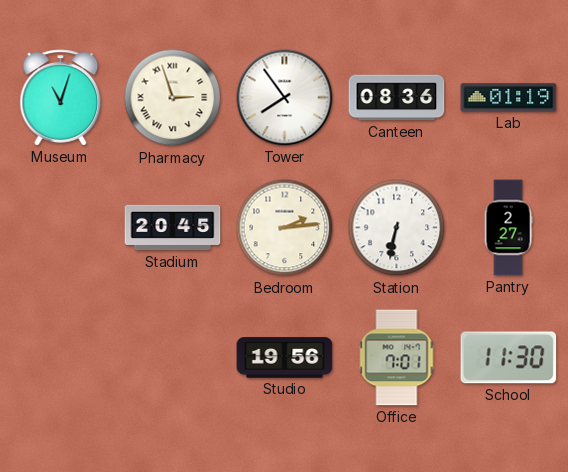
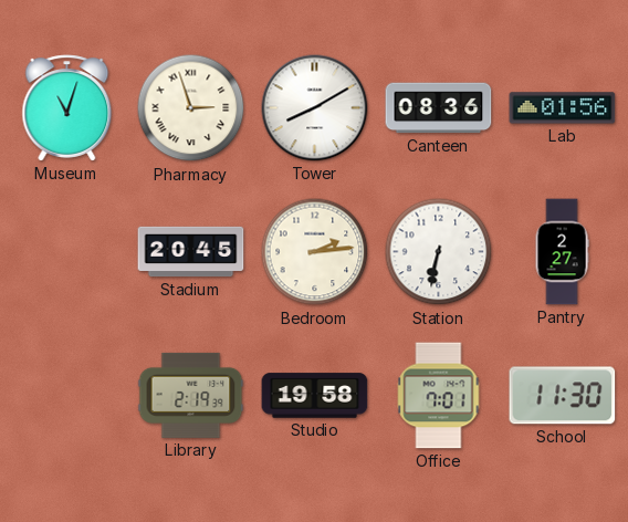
Tower: 7:54 -> 8:10
Lab: 01:19 -> 01:56
Library: none -> 2:19
Studio: 19:56 -> 19:58
